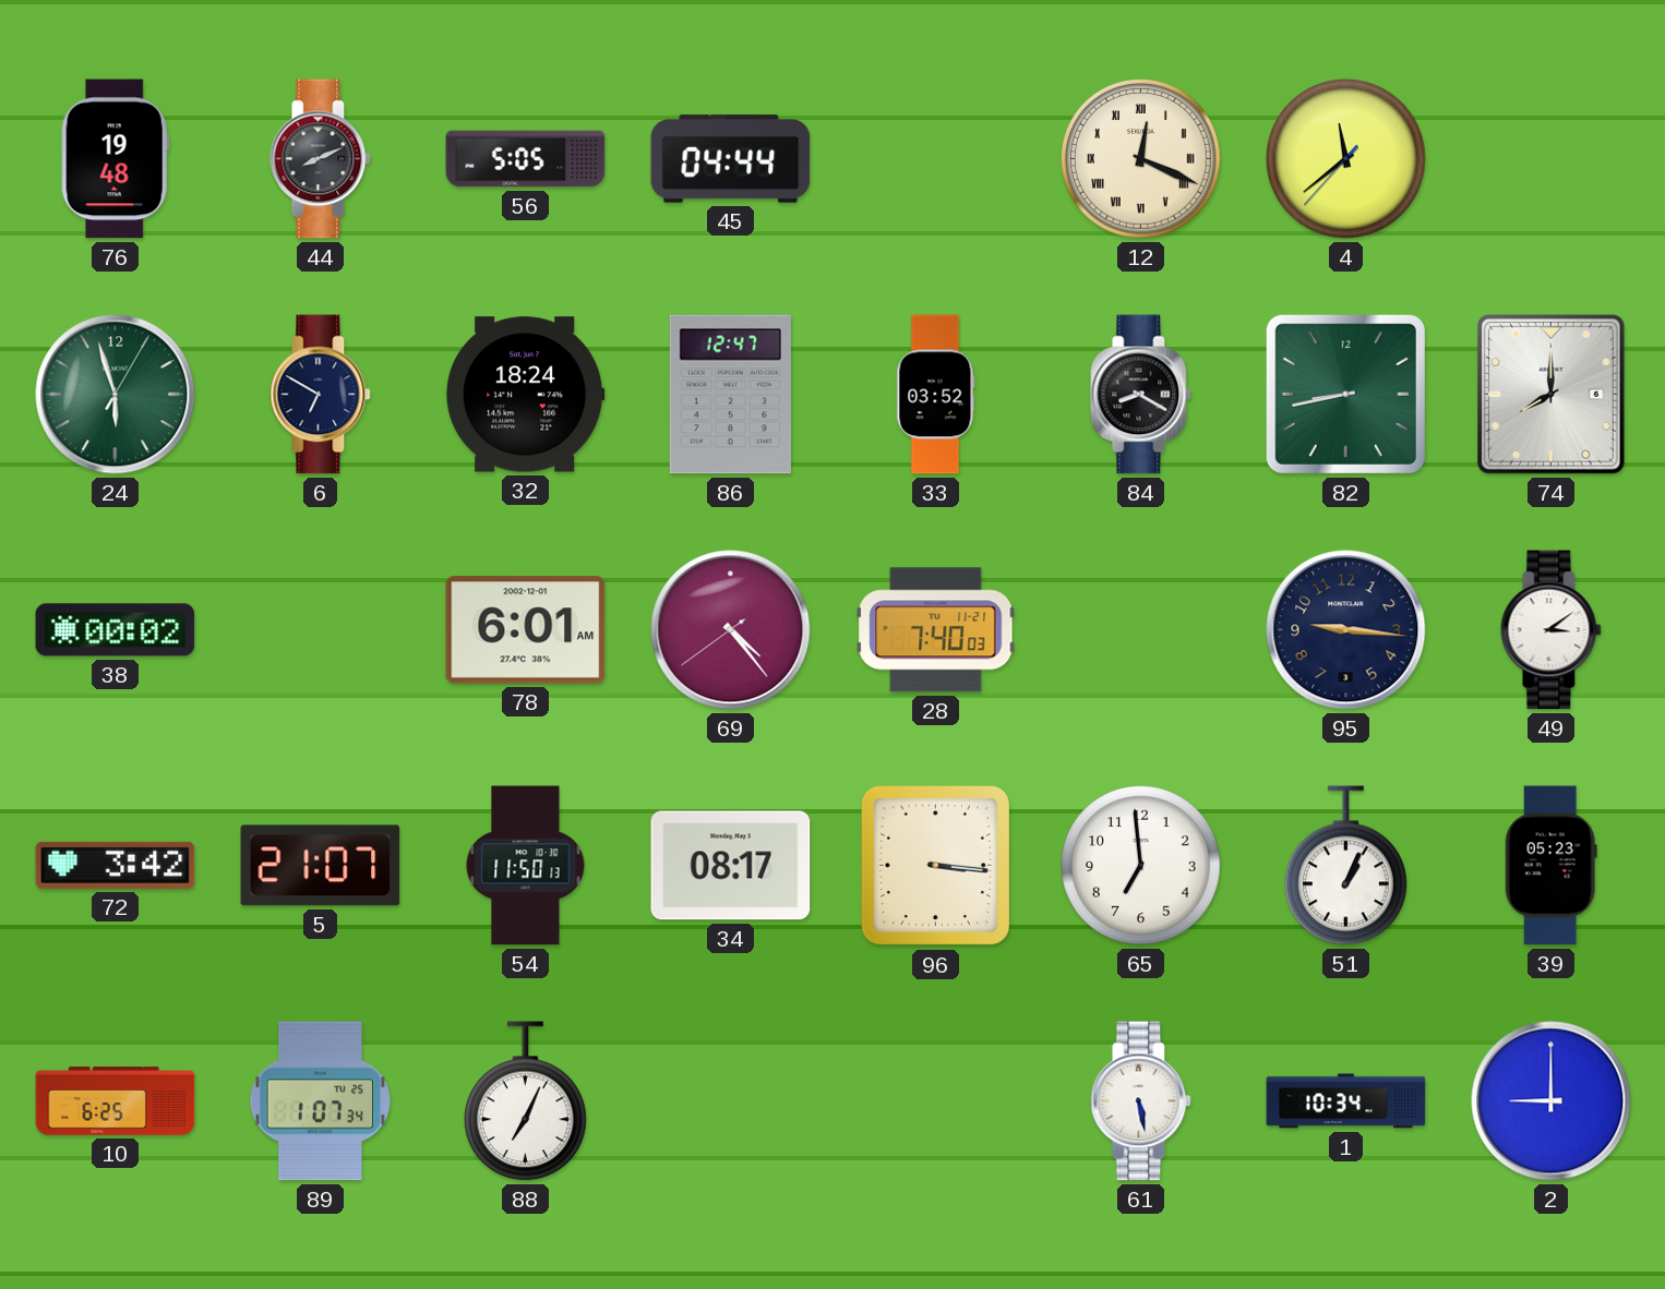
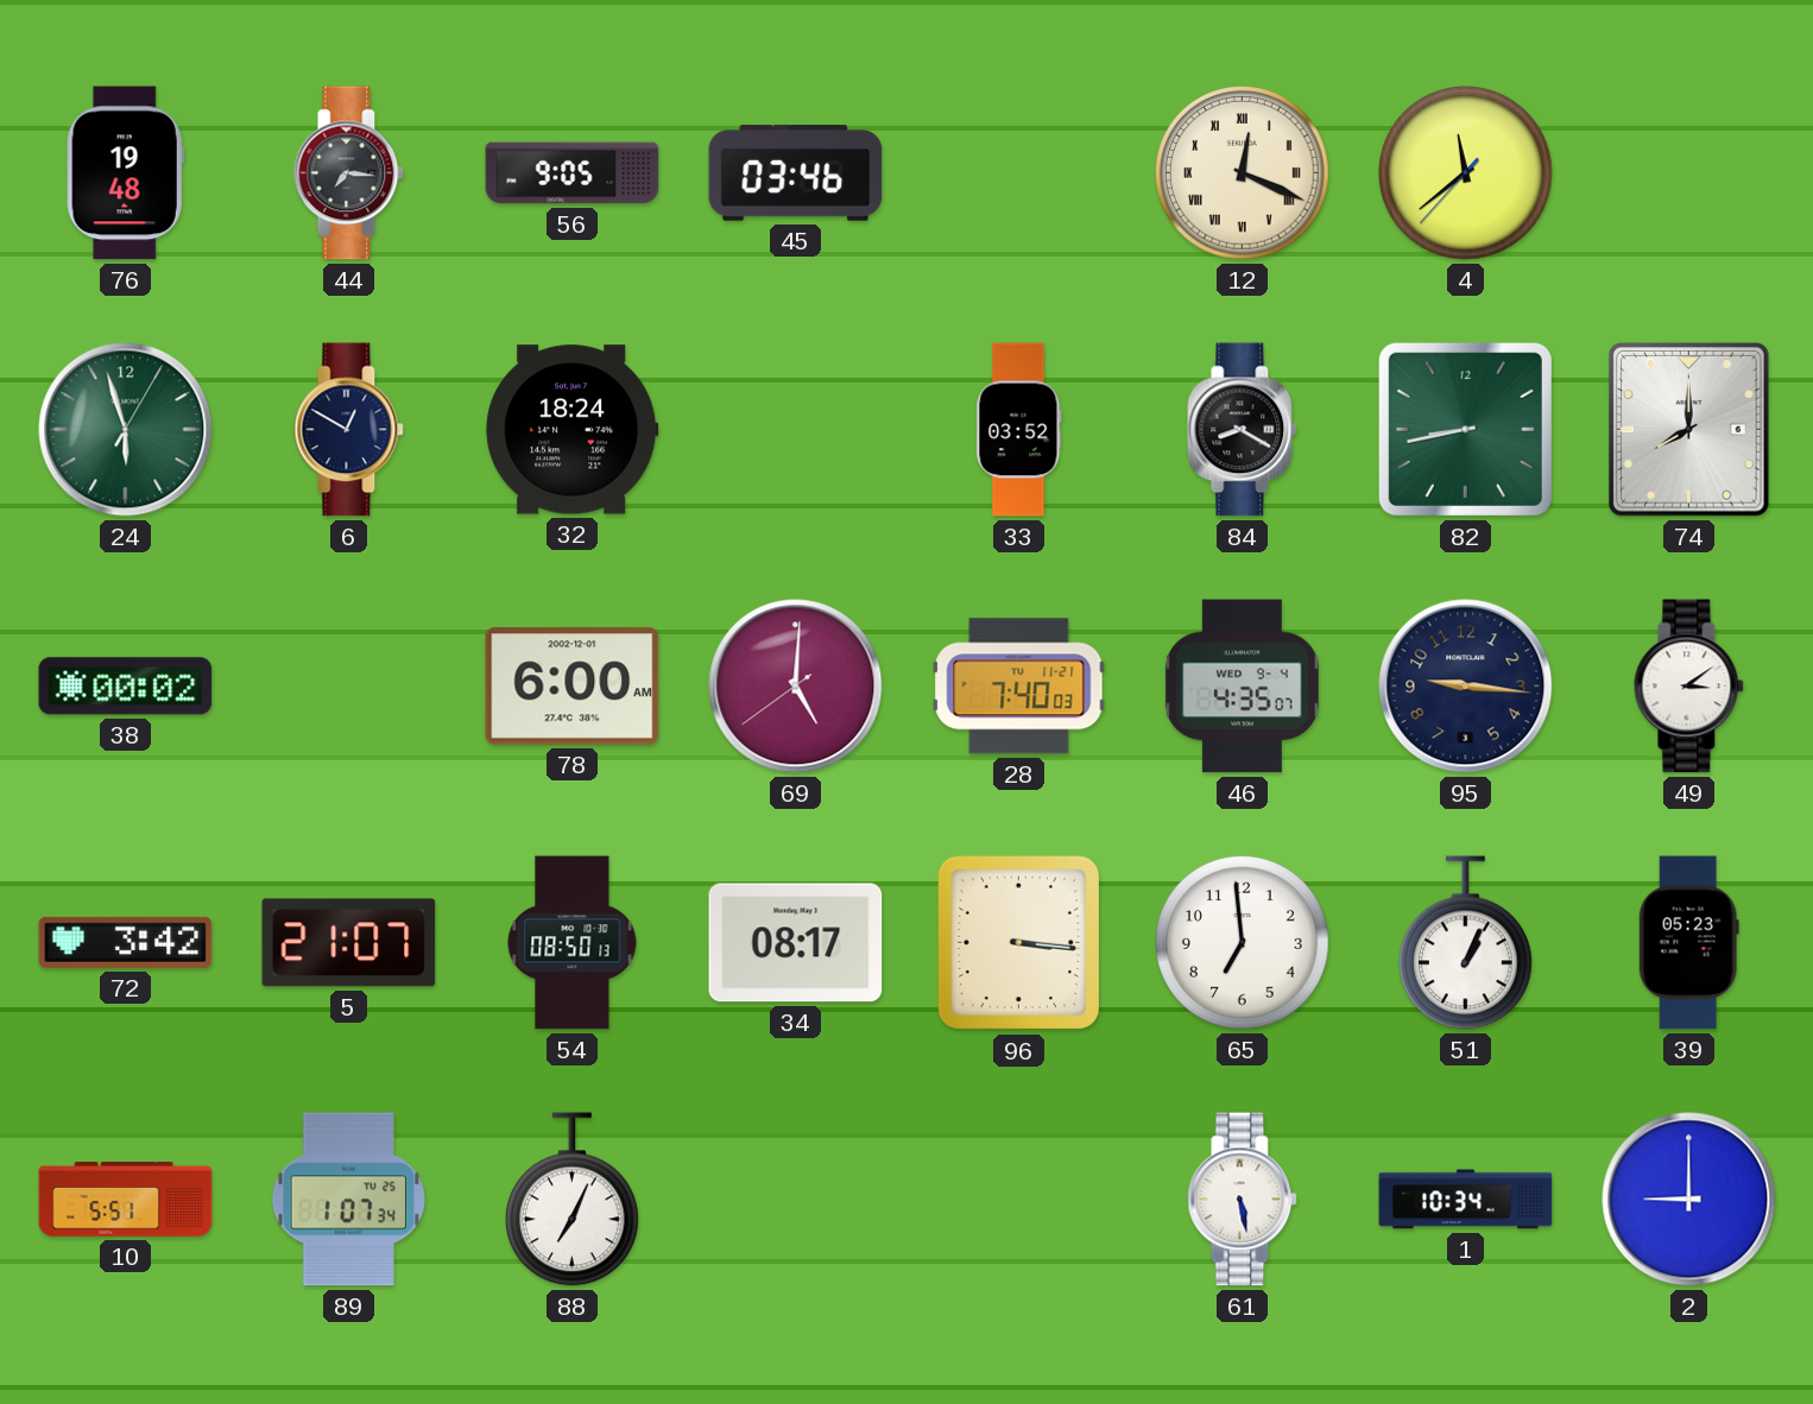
44: 8:11 -> 7:16
56: 5:05 -> 9:05
45: 04:44 -> 03:46
6: 6:50 -> 12:50
86: 12:47 -> none
78: 6:01 -> 6:00
69: 4:23 -> 5:00
46: none -> 4:35
54: 11:50 -> 08:50
10: 6:25 -> 5:51
